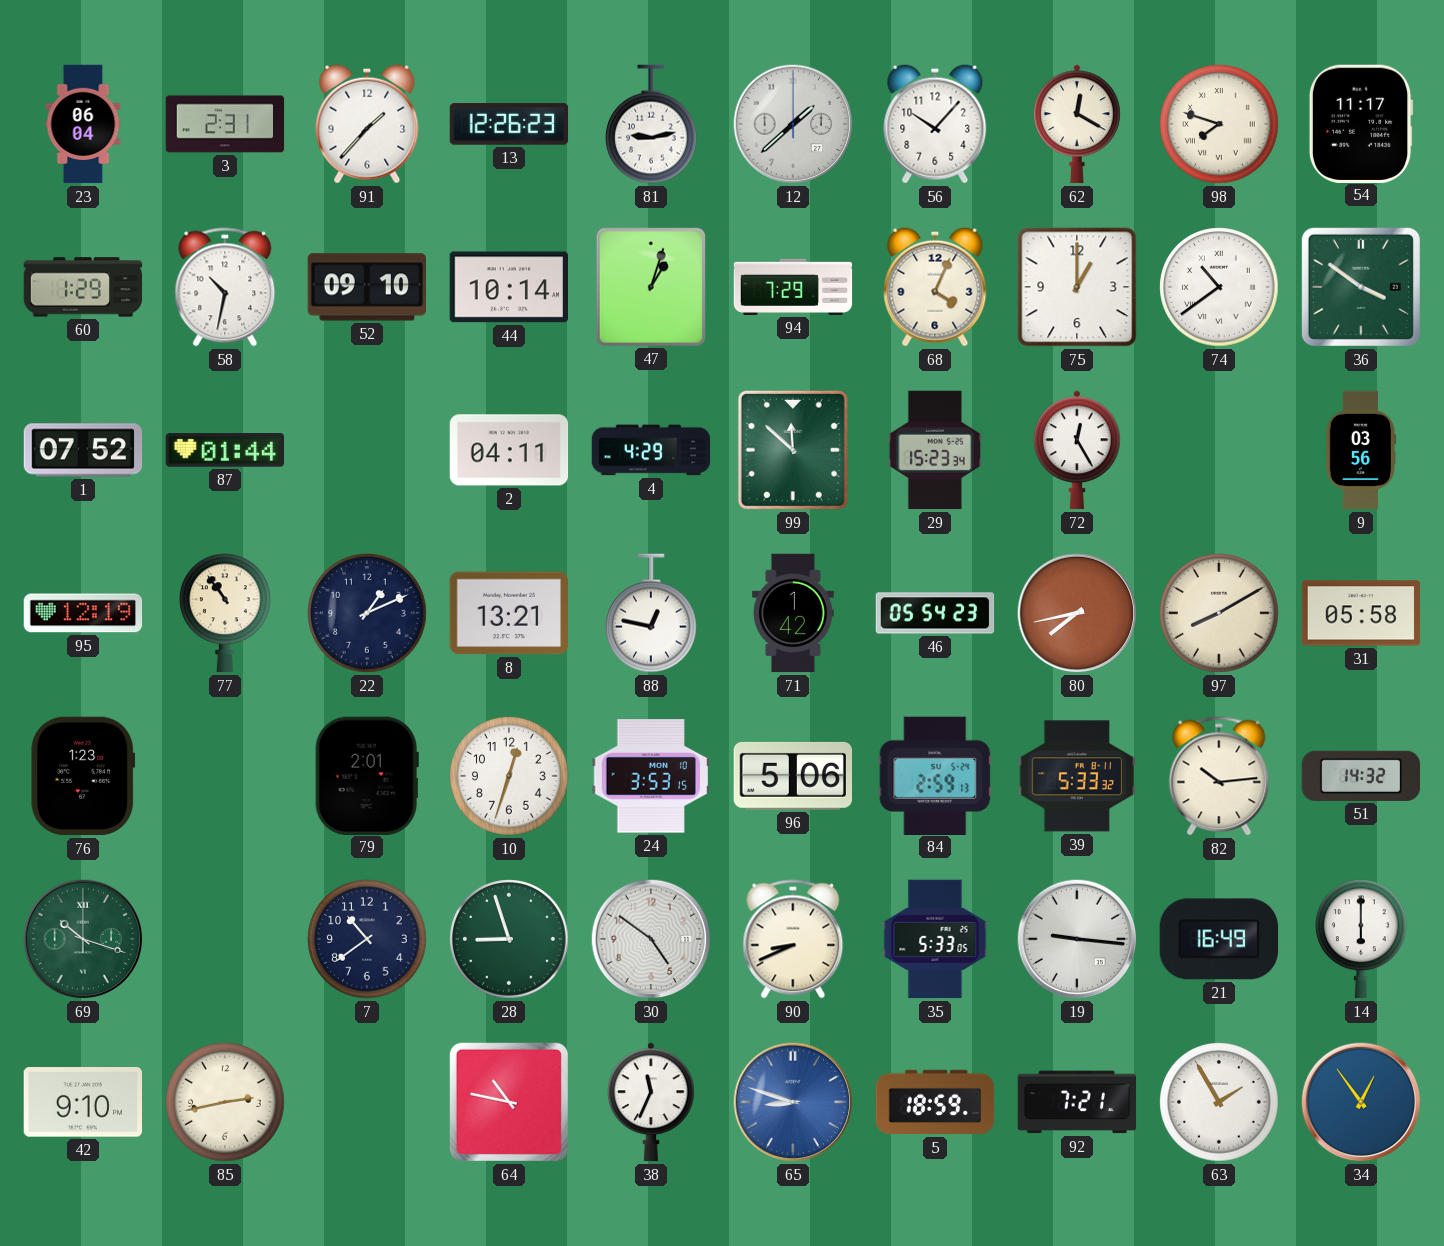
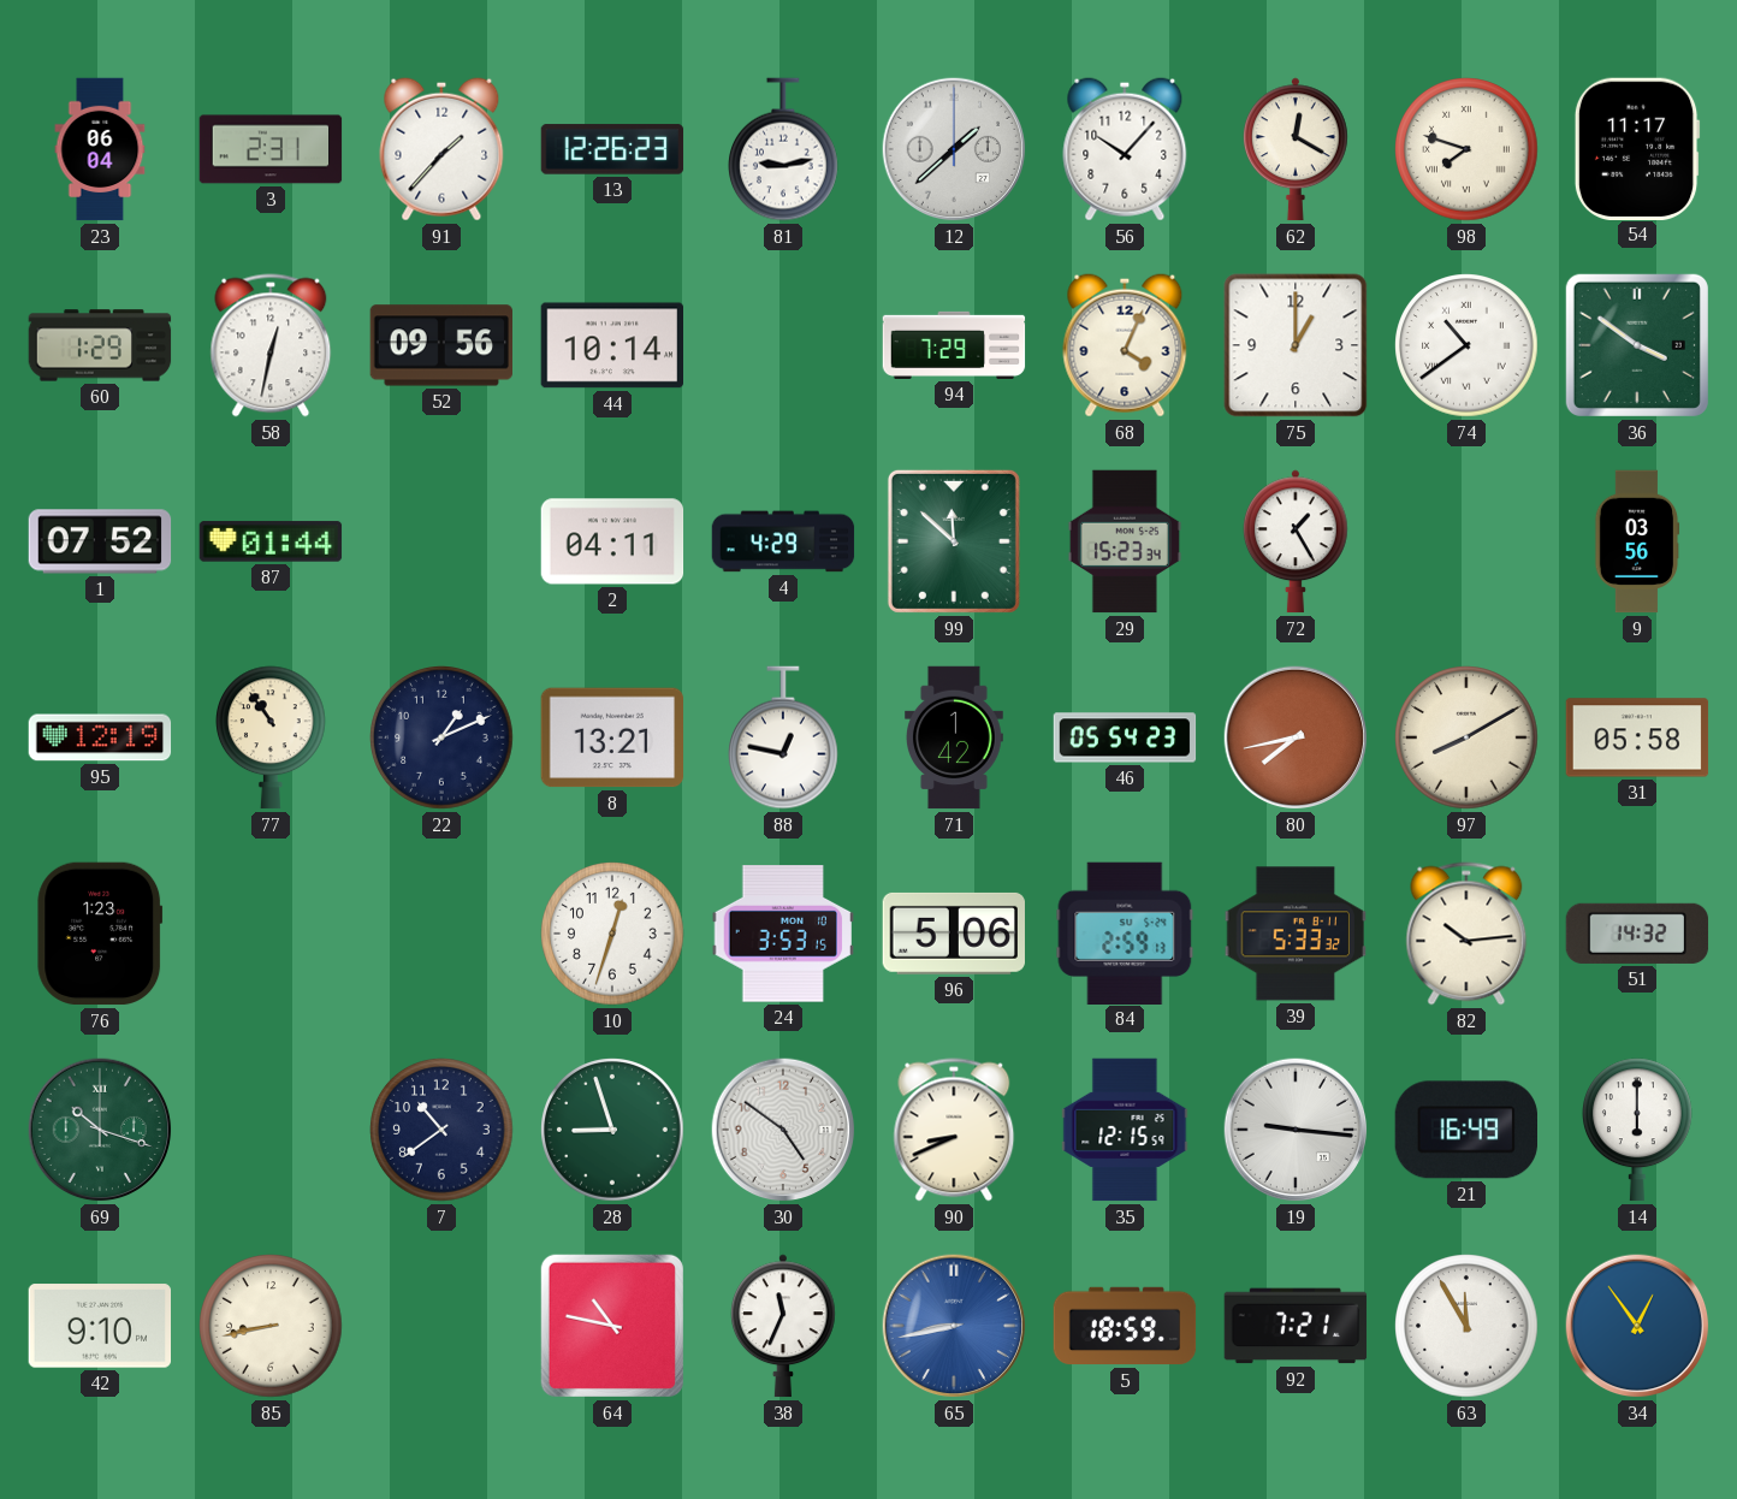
58: 10:32 -> 12:32
52: 09:10 -> 09:56
47: 1:03 -> none
72: 12:25 -> 1:25
79: 2:01 -> none
35: 5:33 -> 12:15
85: 2:43 -> 8:43
65: 8:48 -> 8:43
63: 1:55 -> 11:55
